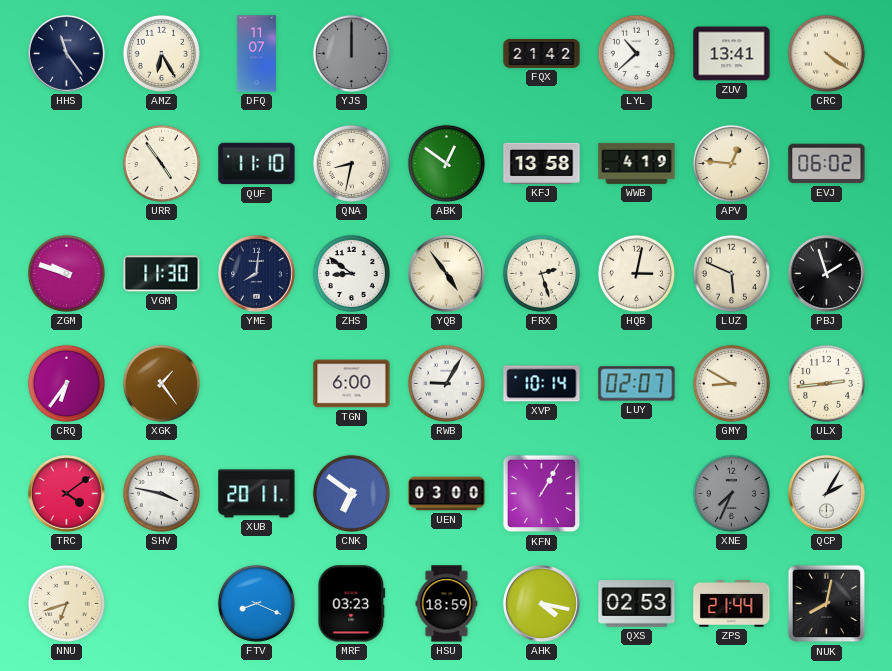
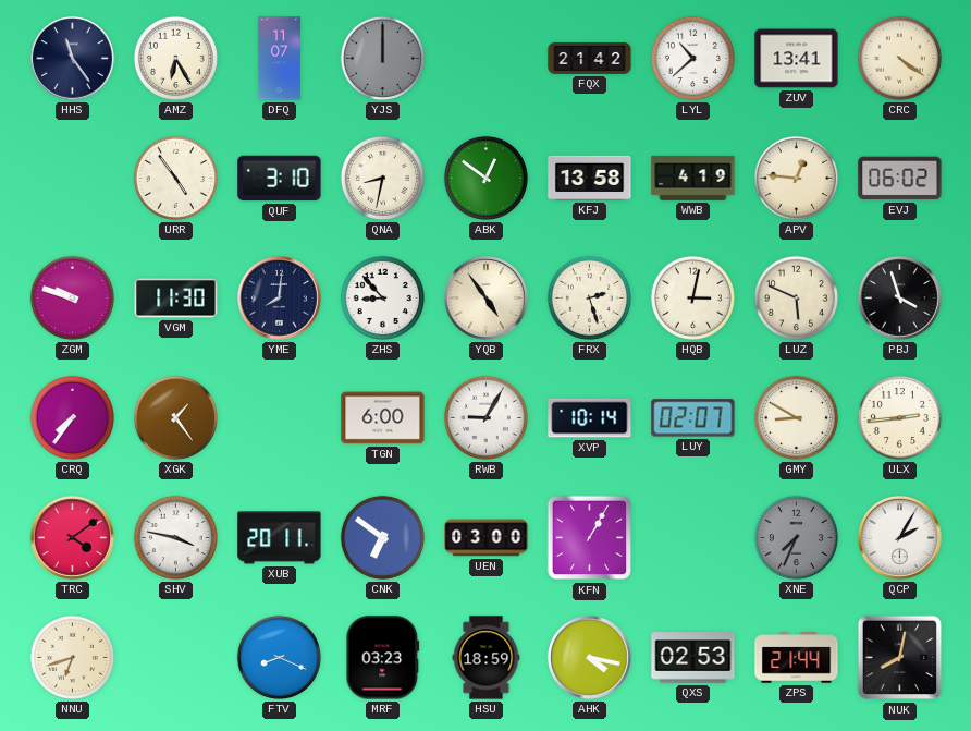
QUF: 11:10 -> 3:10
ZHS: 8:51 -> 8:53
PBJ: 1:57 -> 3:57
CRQ: 6:36 -> 7:36
